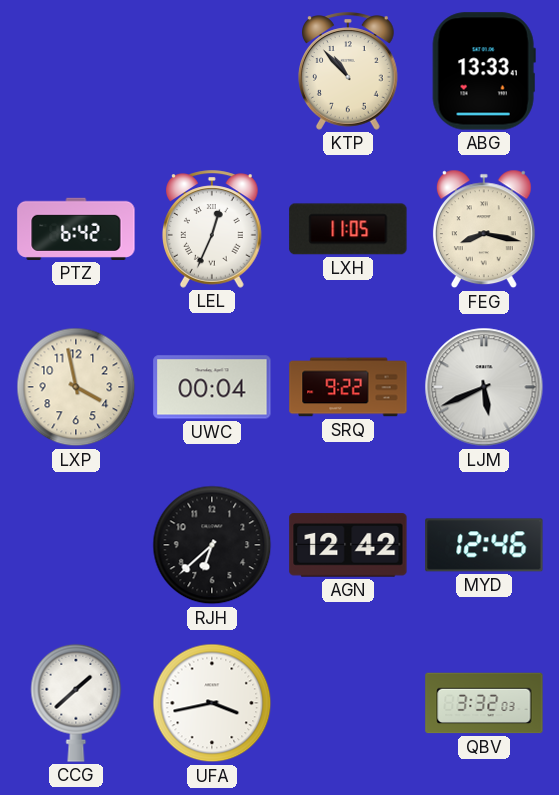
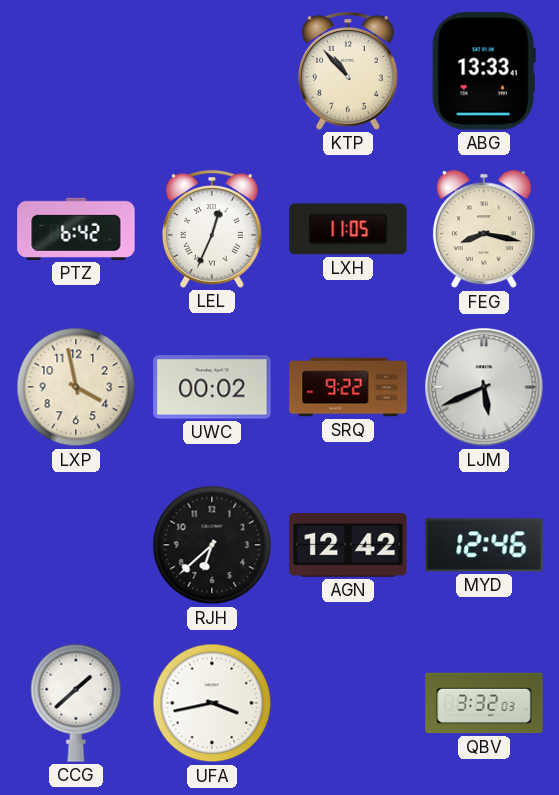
UWC: 00:04 -> 00:02
